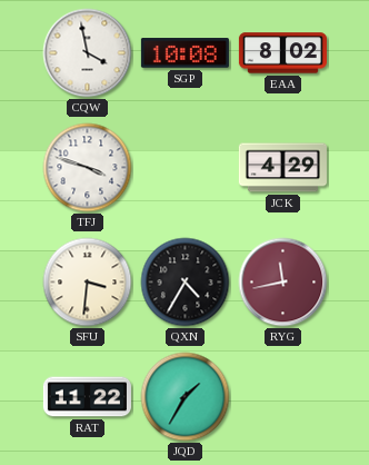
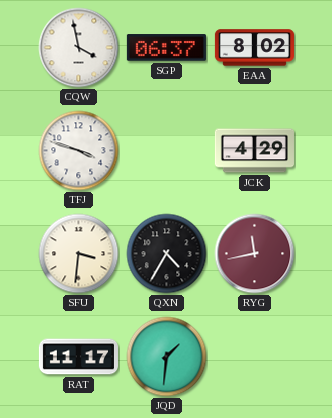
SGP: 10:08 -> 06:37
RAT: 11:22 -> 11:17
JQD: 1:35 -> 1:31
